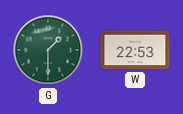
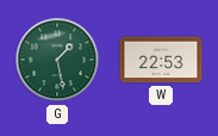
G: 1:30 -> 1:28
